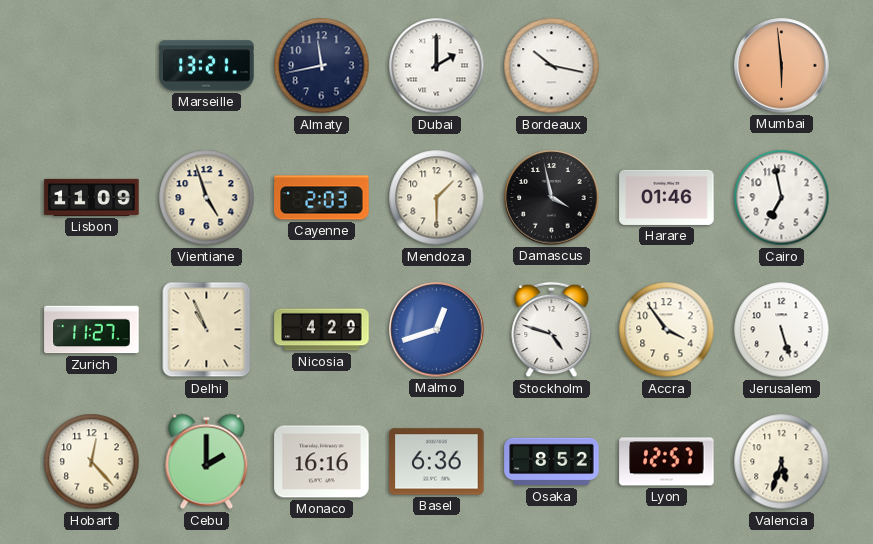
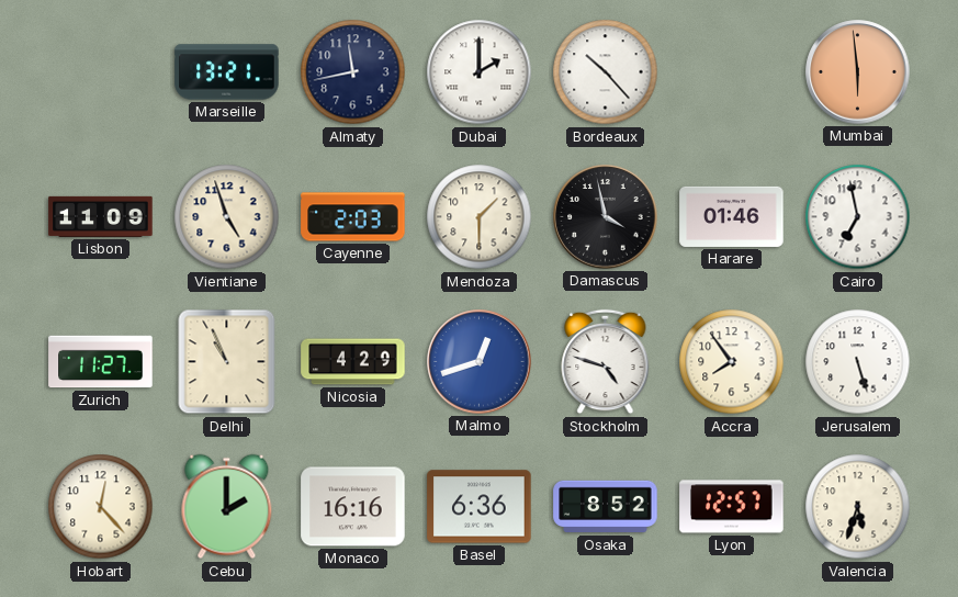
Bordeaux: 10:17 -> 10:23
Accra: 3:54 -> 7:54
